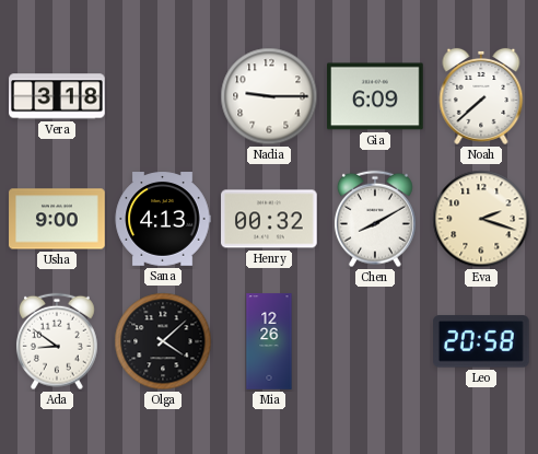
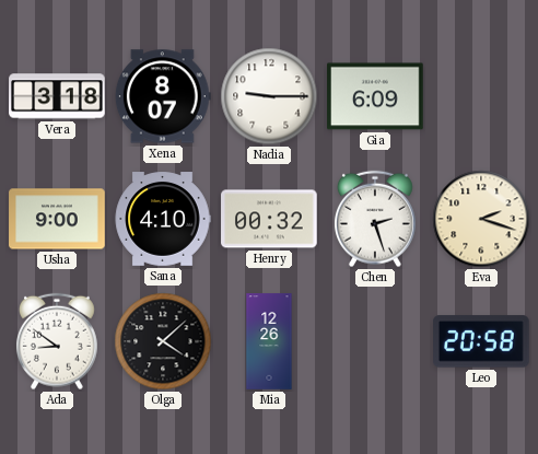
Xena: none -> 8:07
Noah: 7:38 -> none
Sana: 4:13 -> 4:10
Chen: 8:10 -> 2:27
